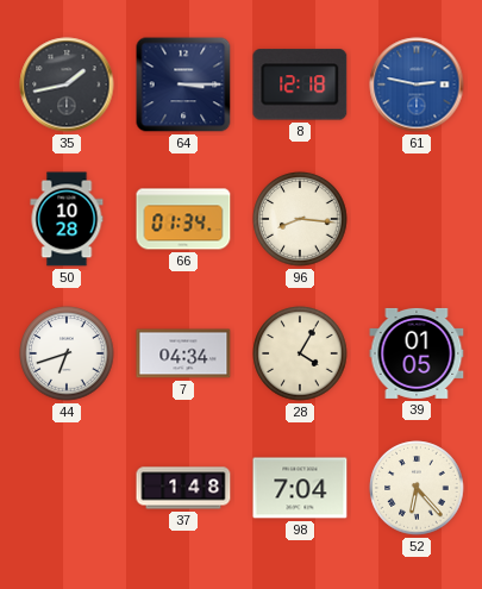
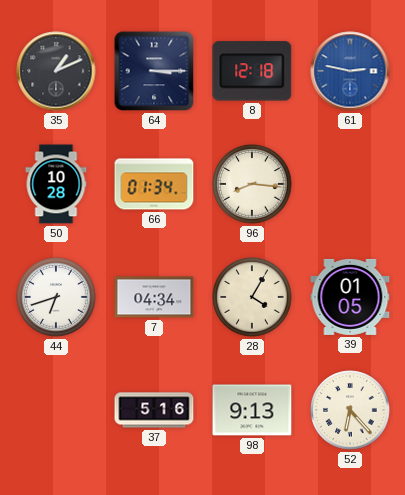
35: 1:43 -> 1:11
37: 1:48 -> 5:16
98: 7:04 -> 9:13
